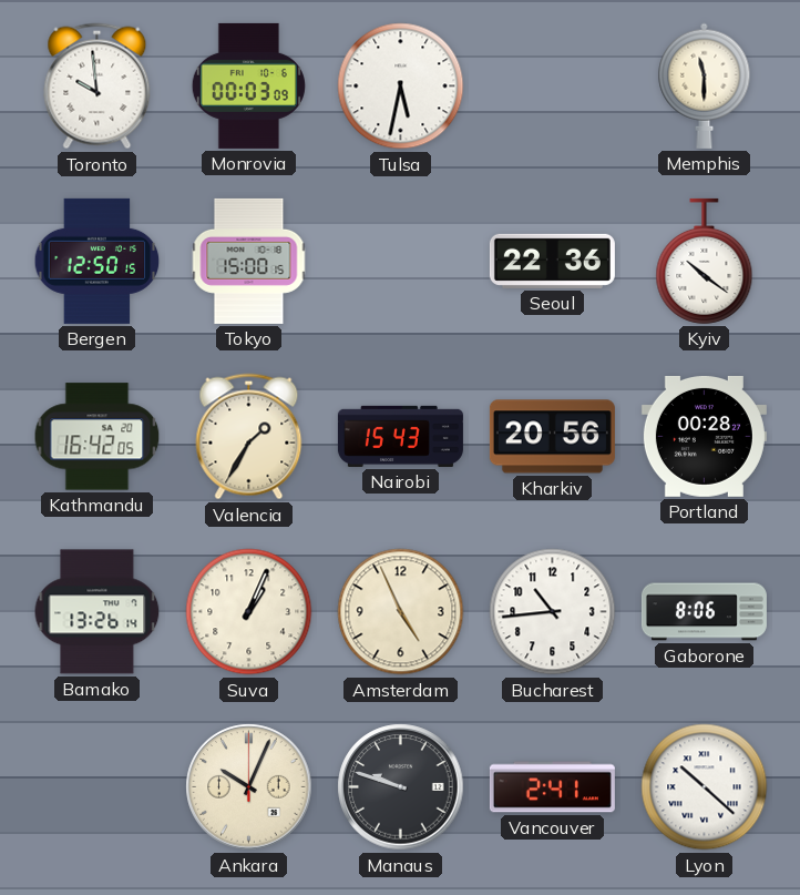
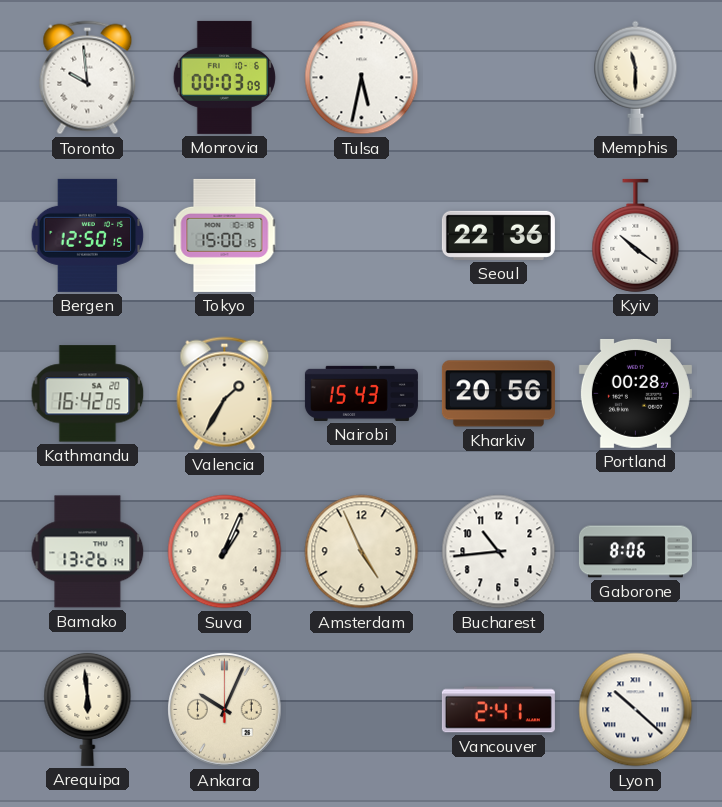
Arequipa: none -> 5:59
Manaus: 9:48 -> none
